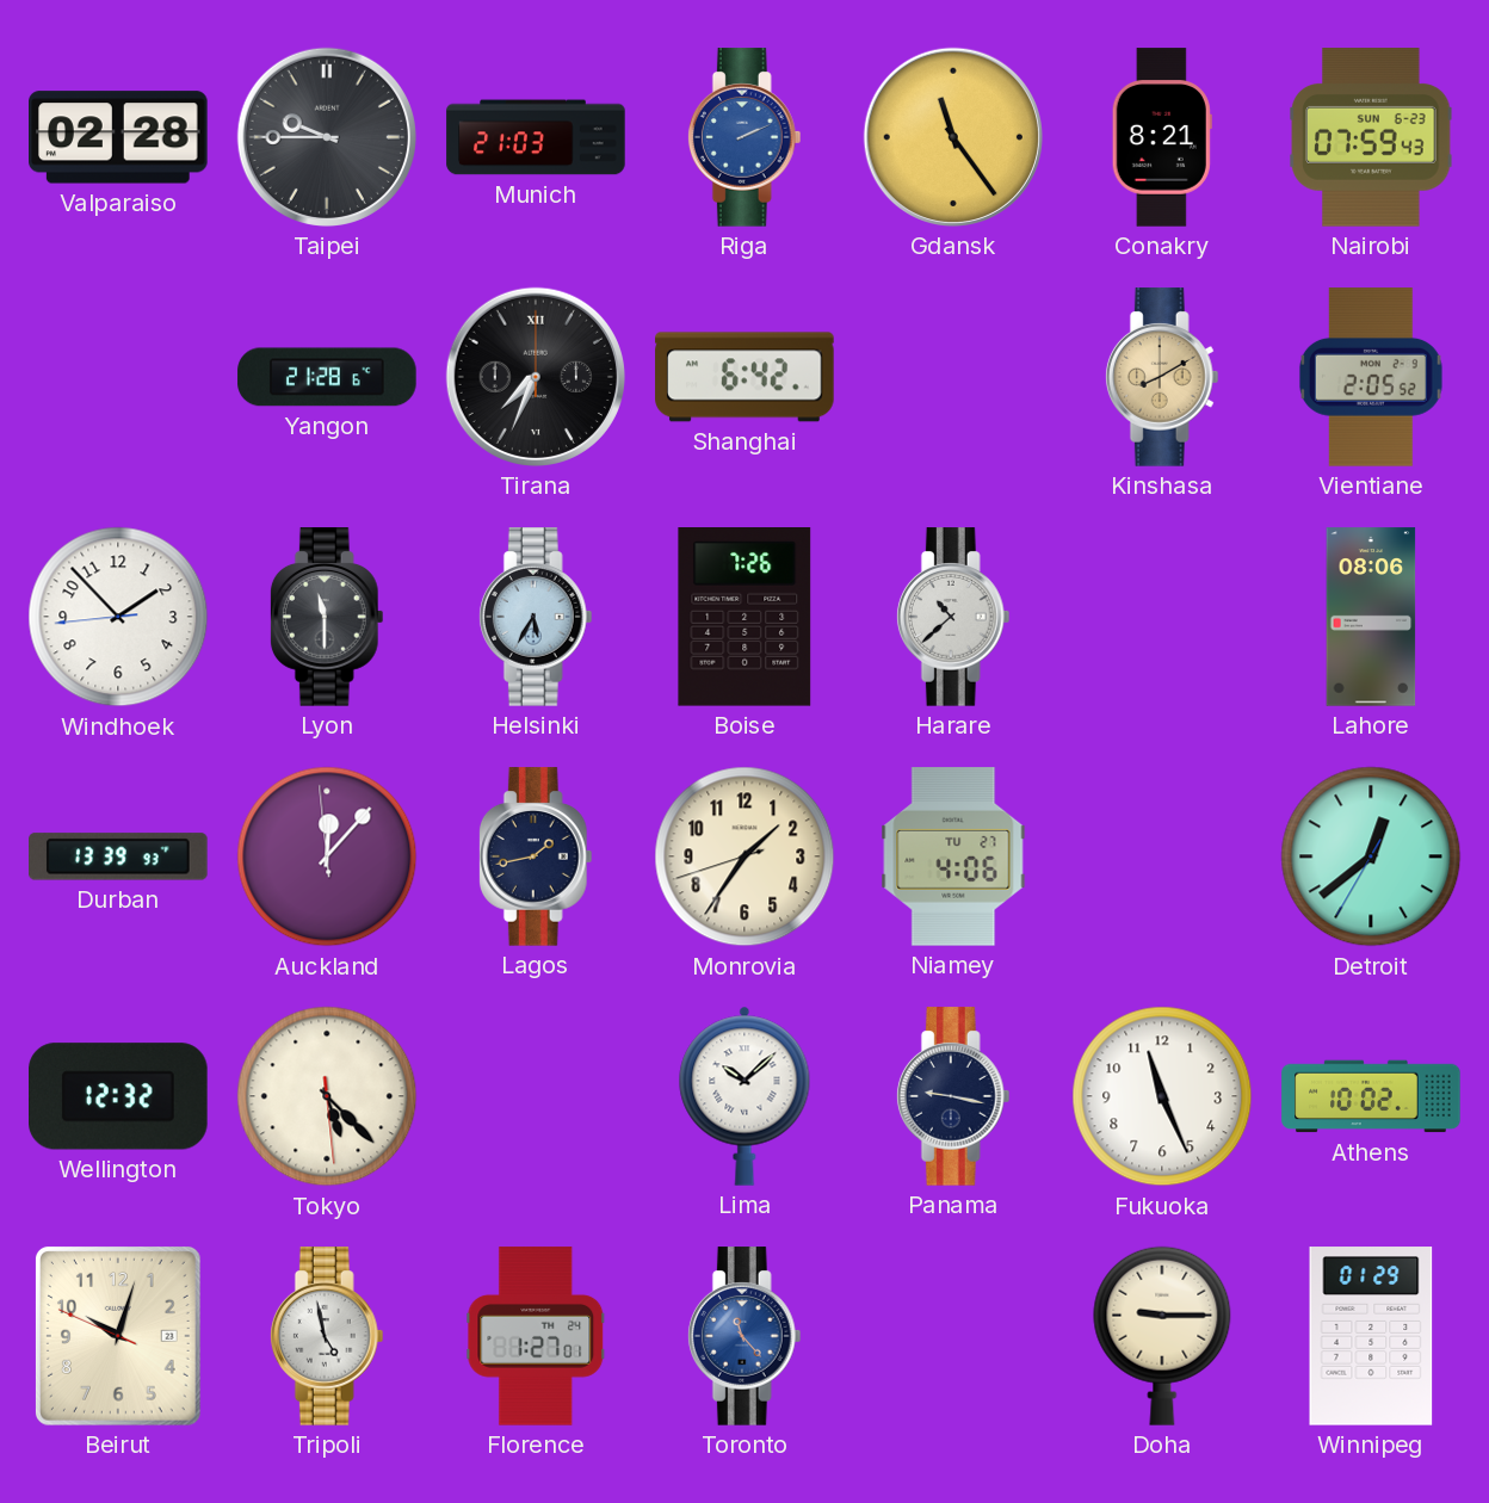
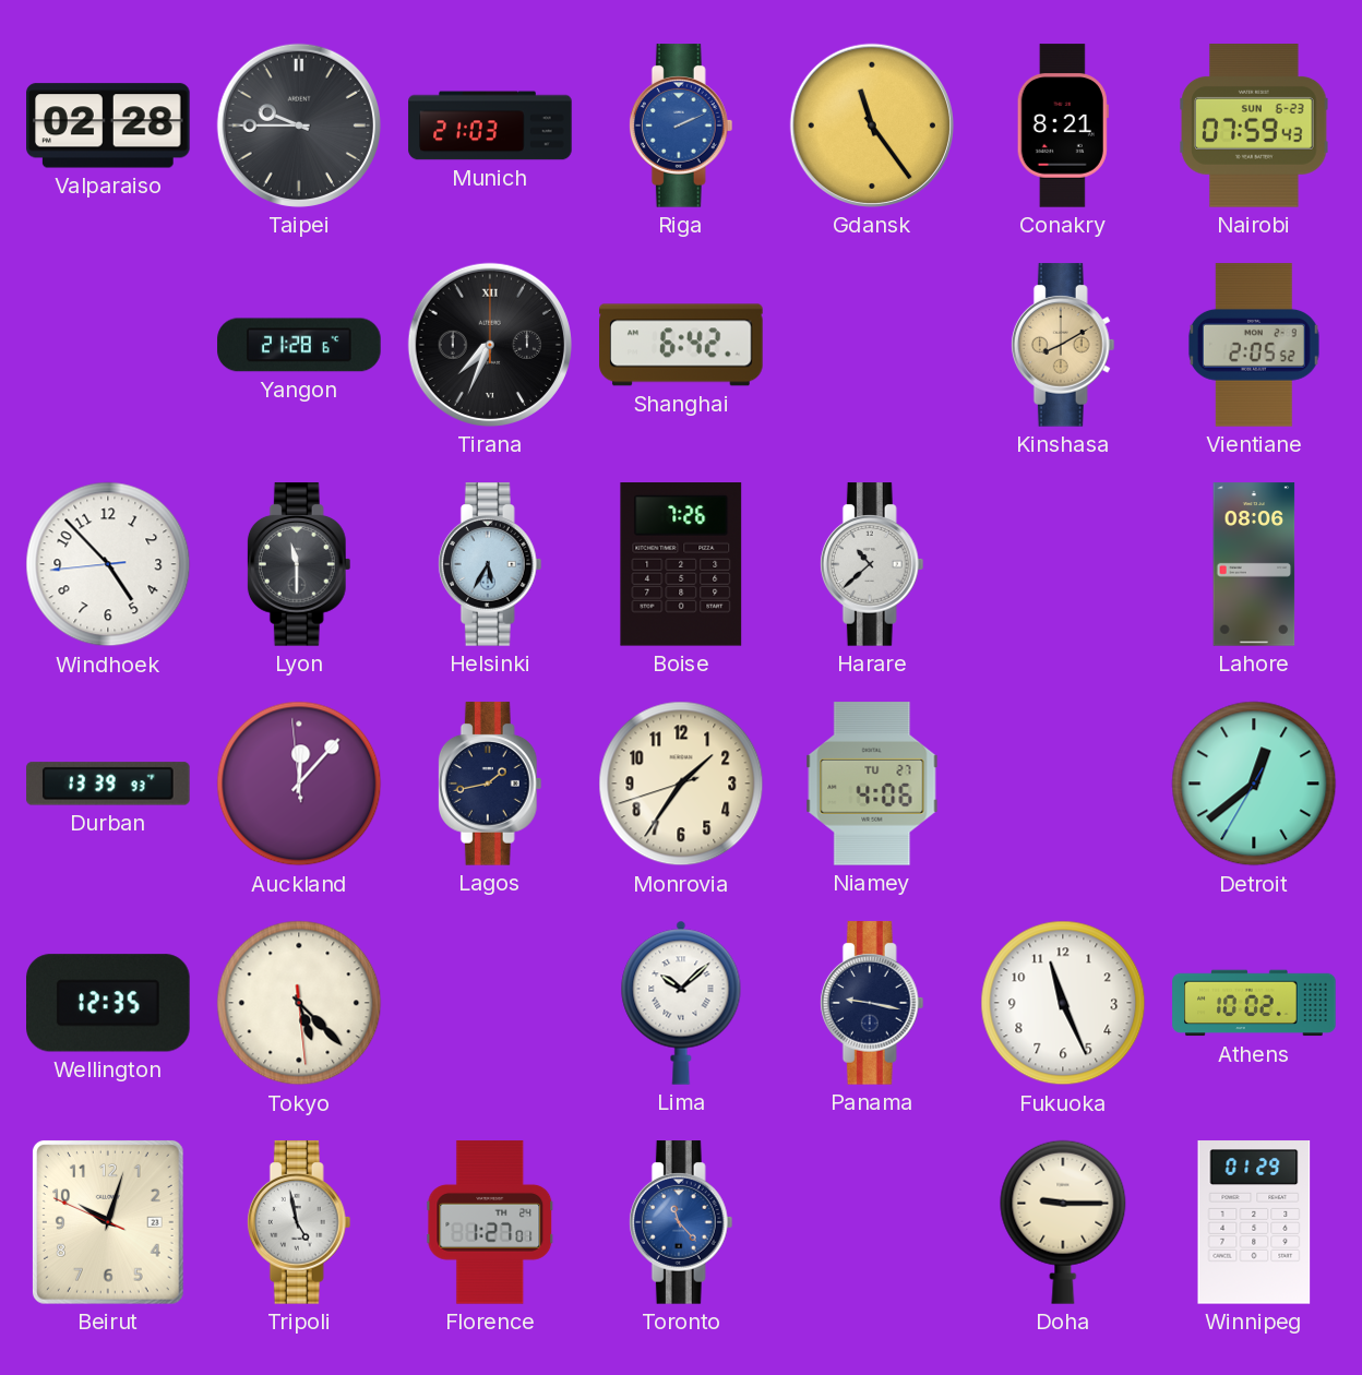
Windhoek: 1:52 -> 4:52
Wellington: 12:32 -> 12:35
